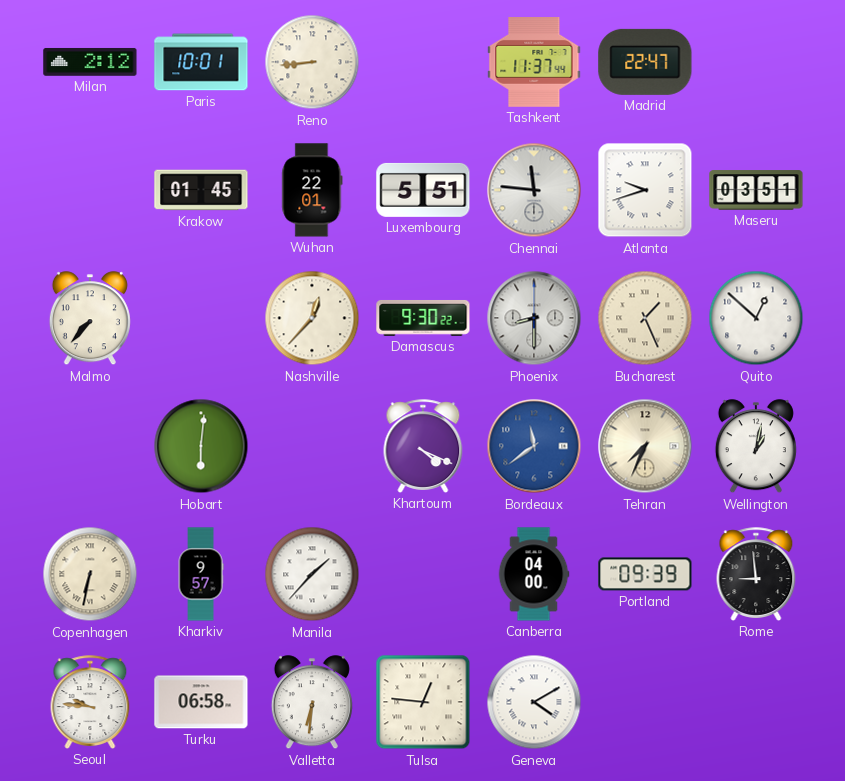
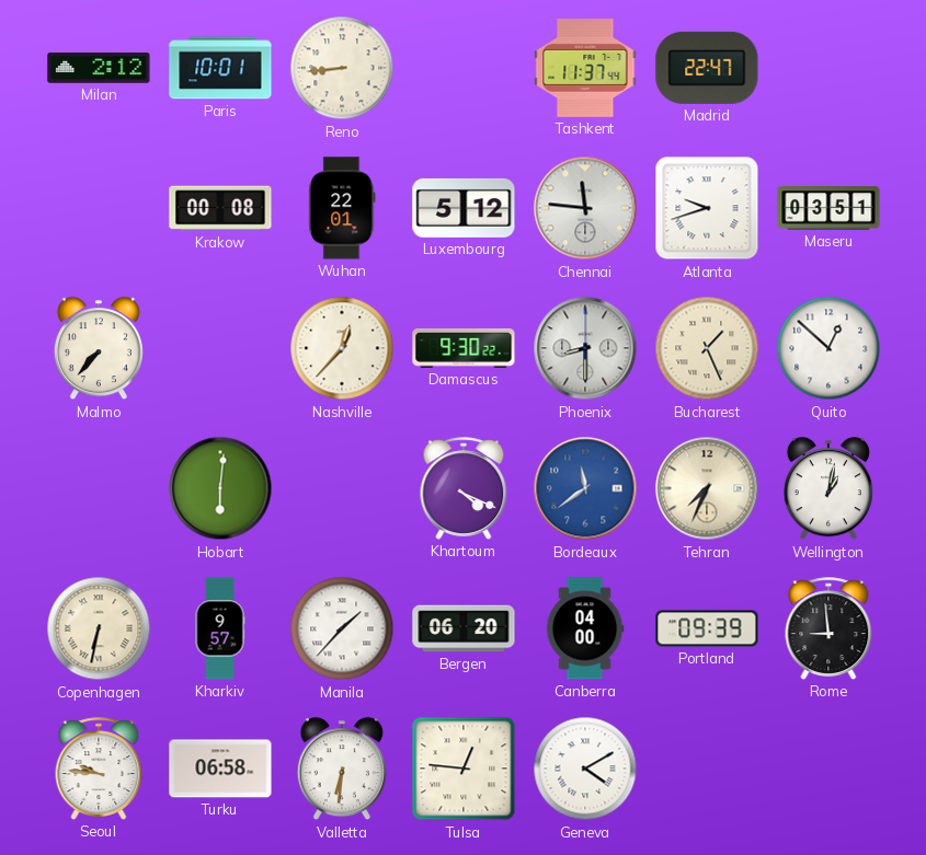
Krakow: 01:45 -> 00:08
Luxembourg: 5:51 -> 5:12
Bergen: none -> 06:20
